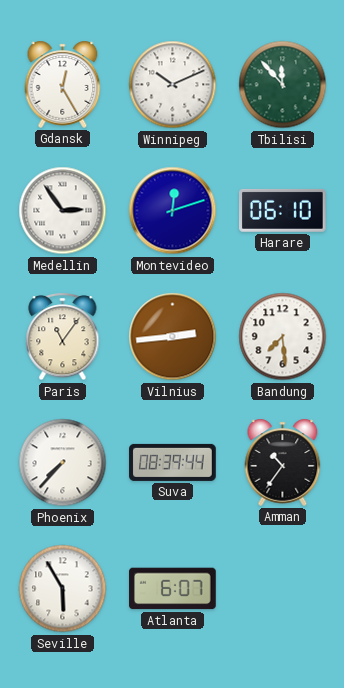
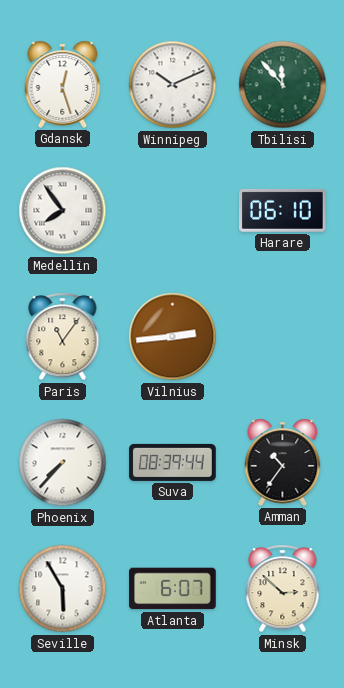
Gdansk: 12:25 -> 12:27
Medellin: 2:54 -> 7:54
Montevideo: 12:12 -> none
Bandung: 7:29 -> none
Minsk: none -> 2:52
